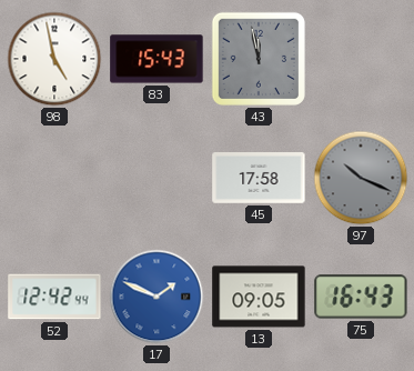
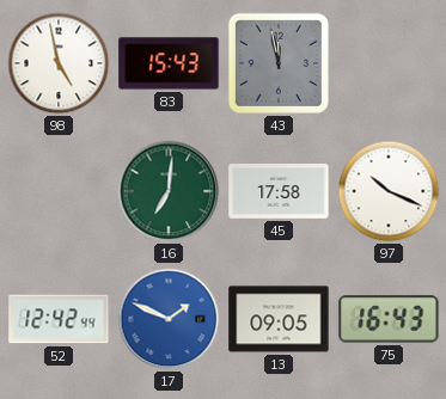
16: none -> 7:01
97 dial: grey -> white
